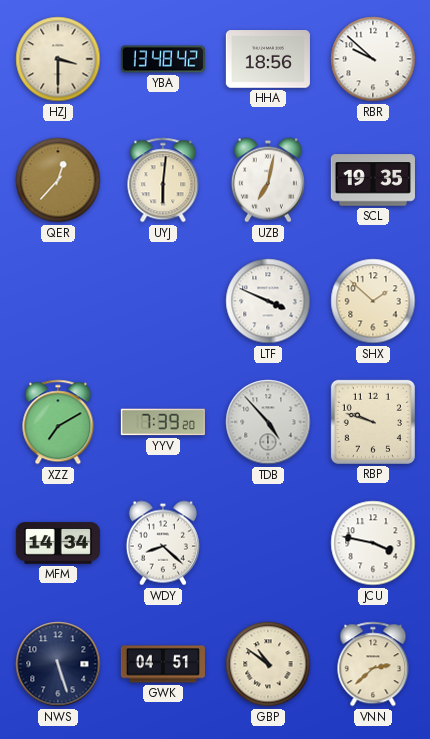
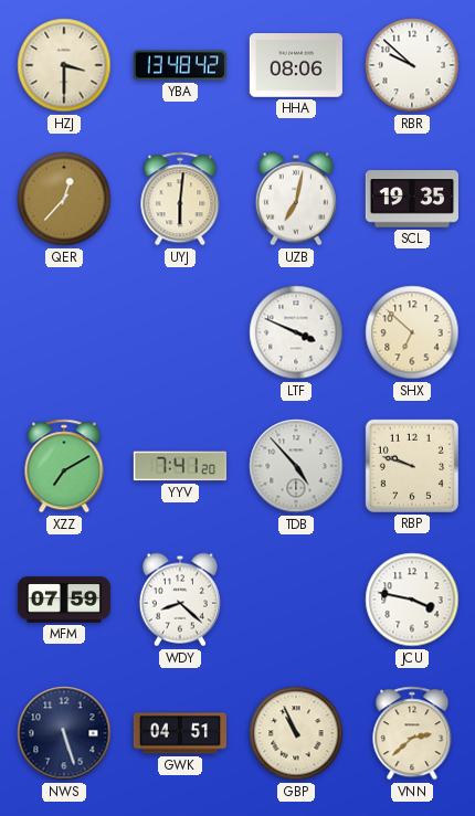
HHA: 18:56 -> 08:06
SHX: 1:52 -> 6:52
YYV: 7:39 -> 7:41
MFM: 14:34 -> 07:59
GBP: 10:51 -> 10:56
